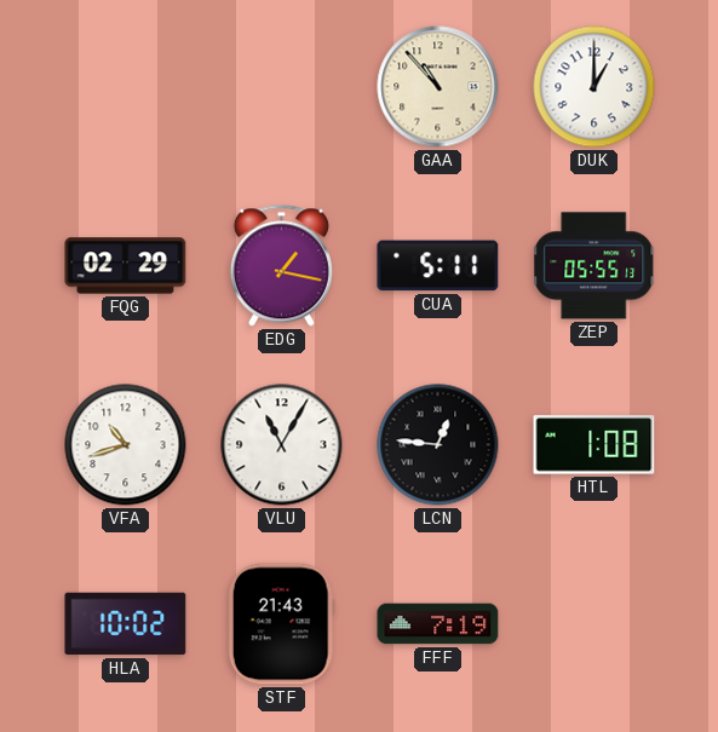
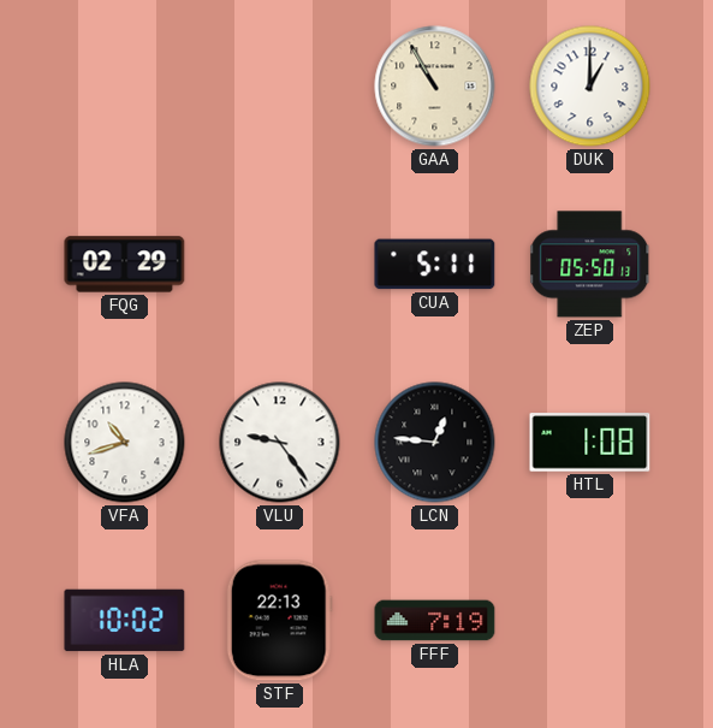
GAA: 10:53 -> 10:55
EDG: 1:17 -> none
ZEP: 05:55 -> 05:50
VLU: 11:05 -> 9:24
STF: 21:43 -> 22:13
